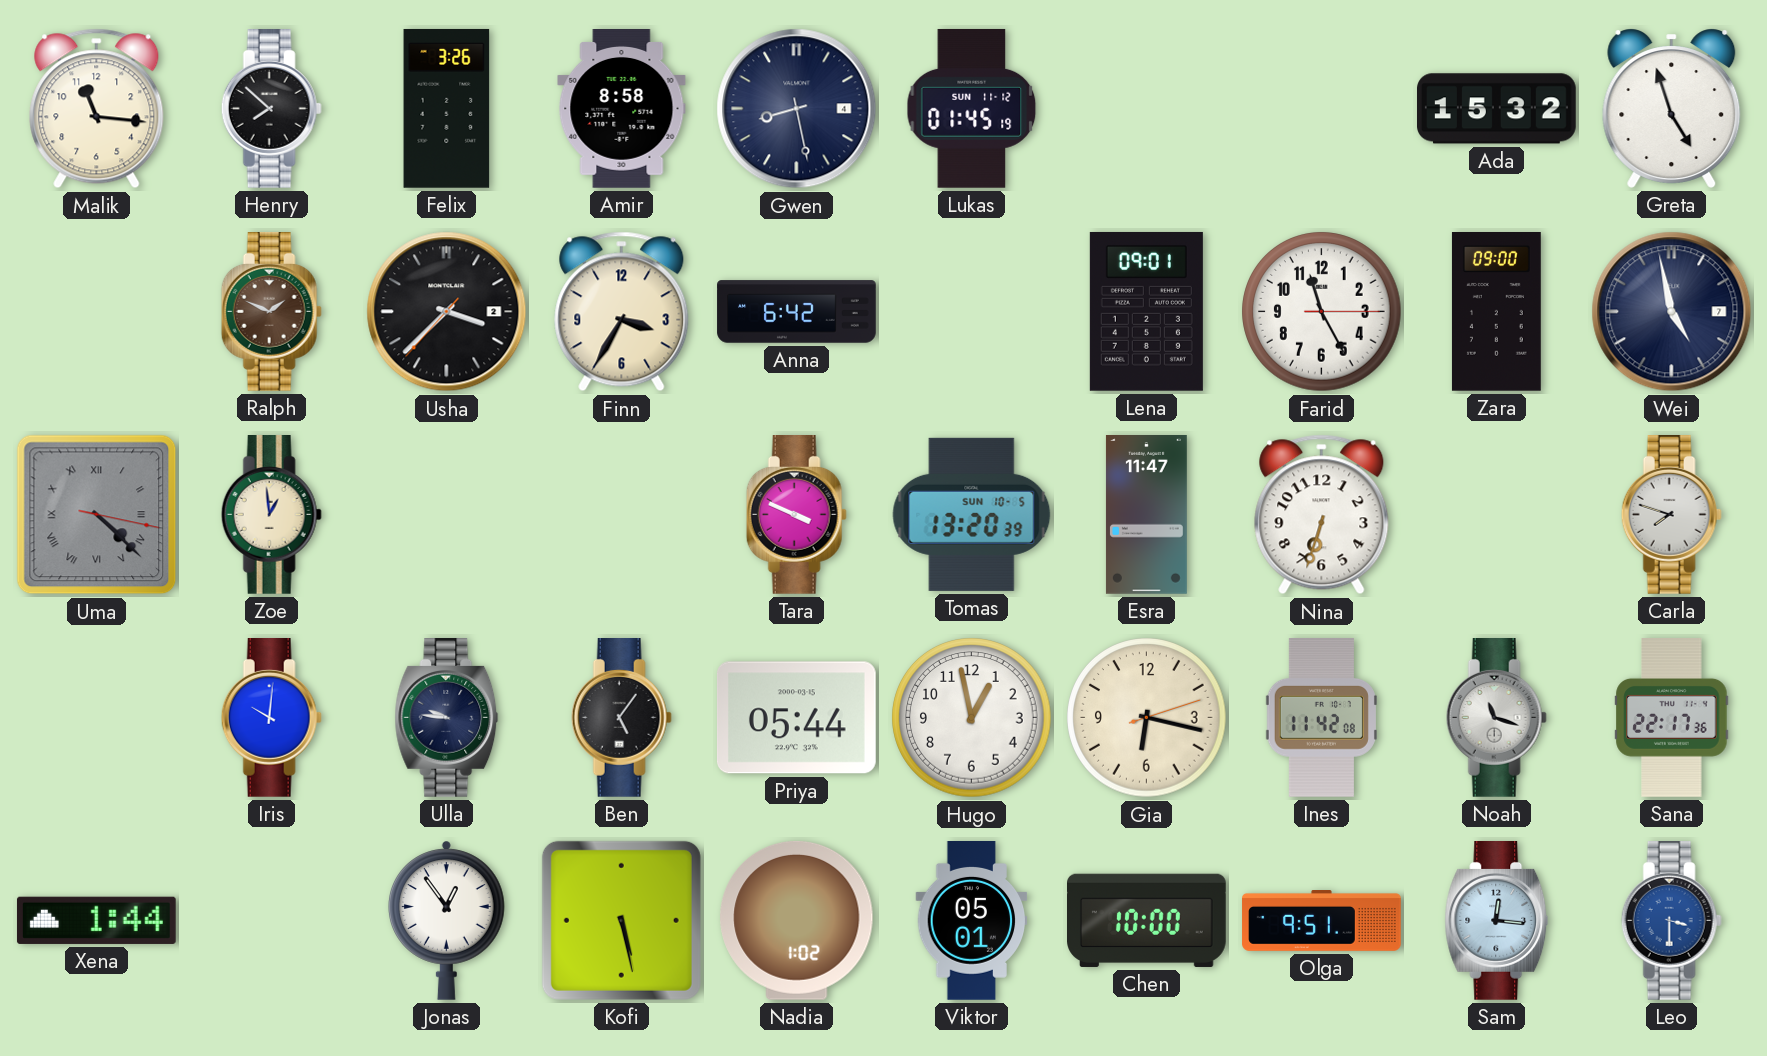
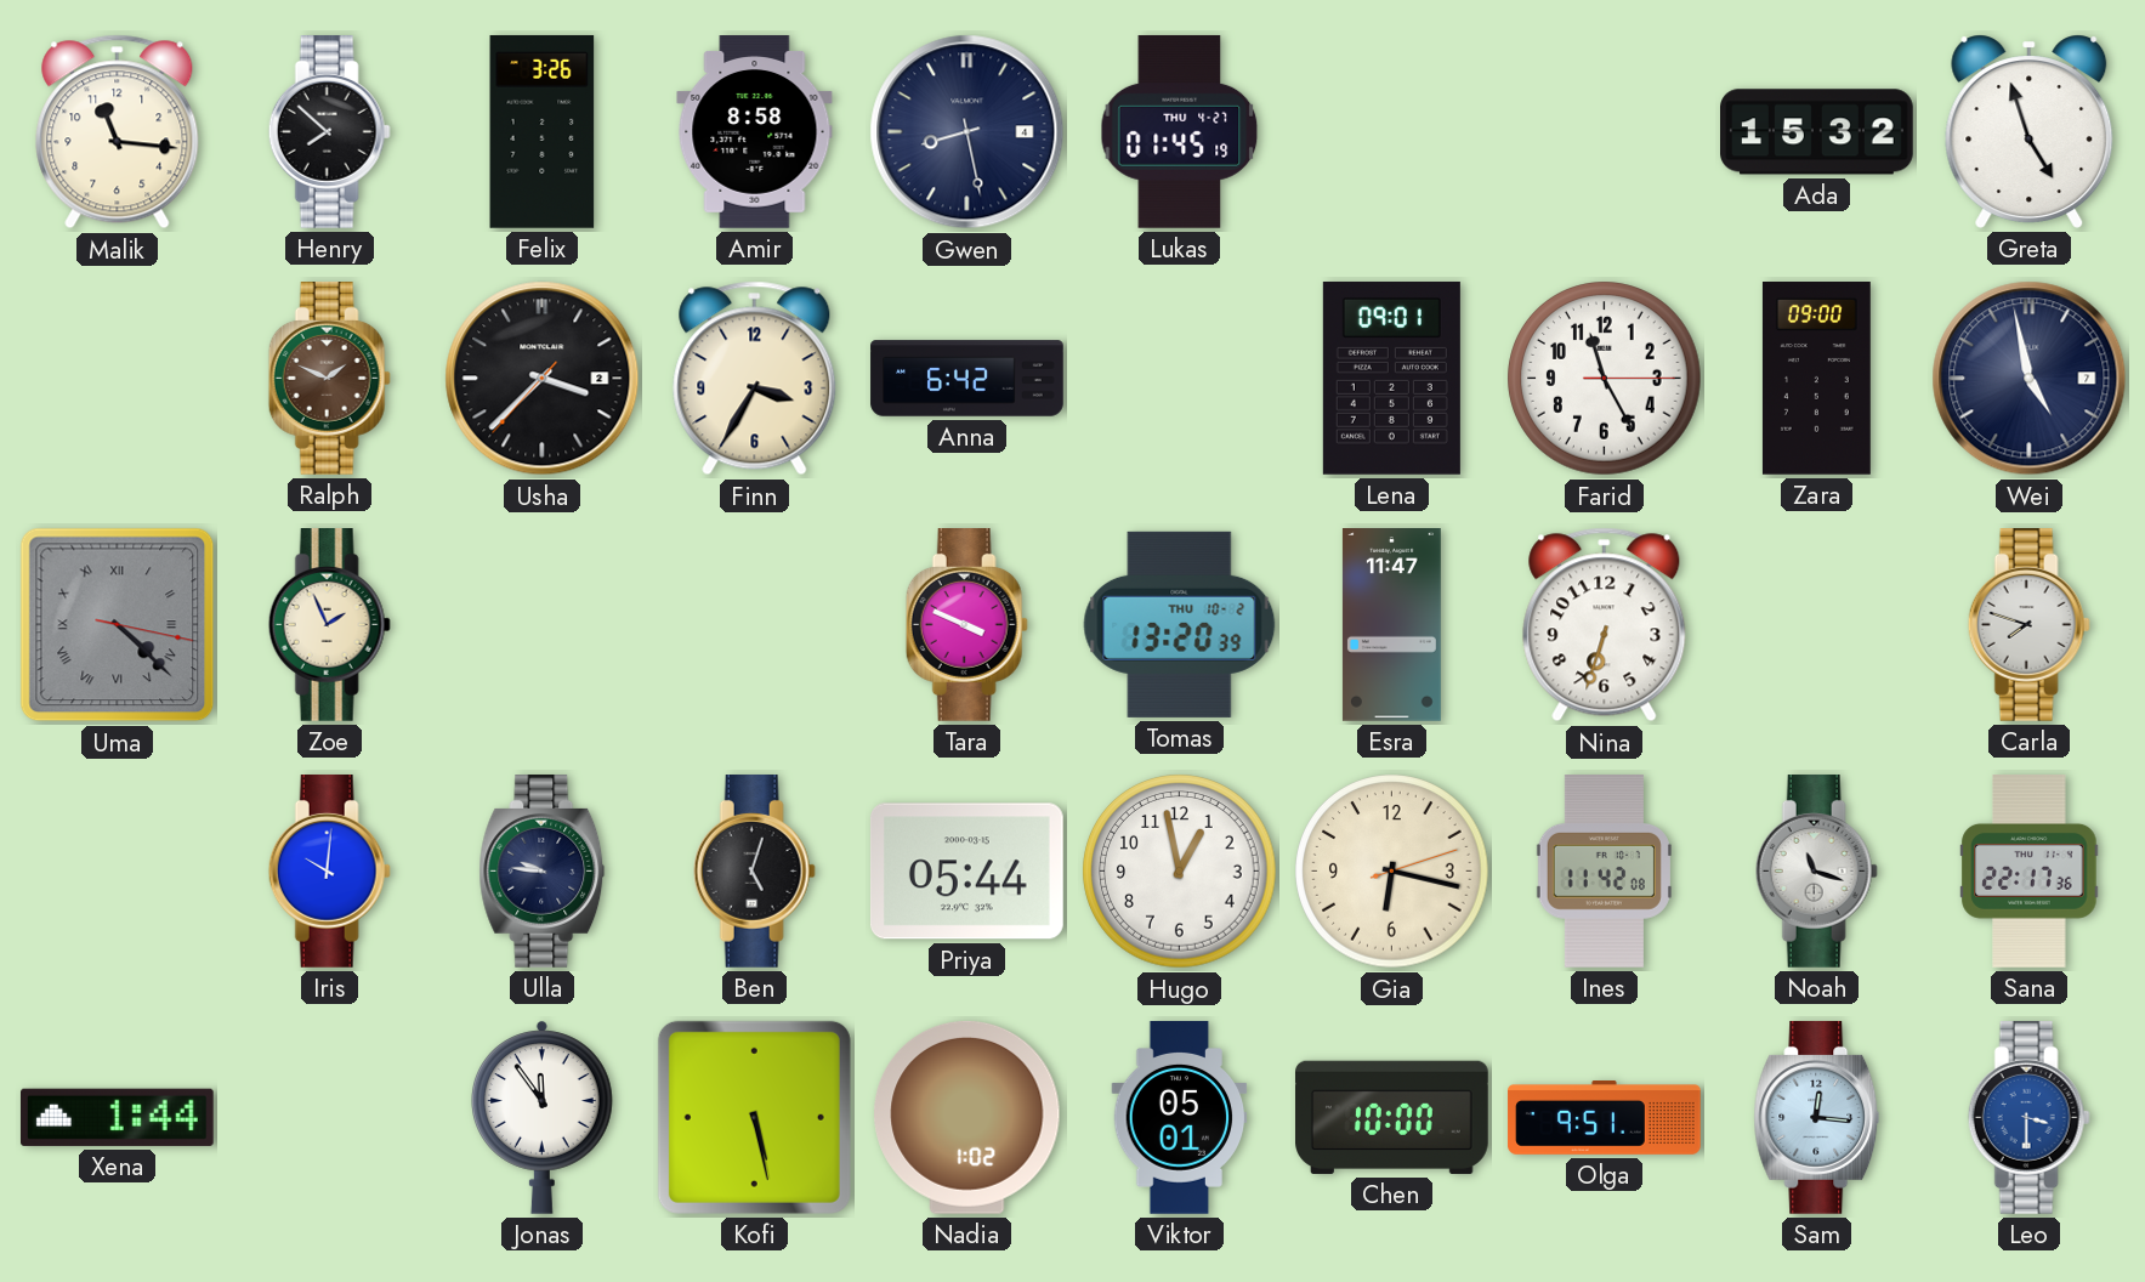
Lukas date: SUN 11-12 -> THU 4-27
Zoe: 12:59 -> 1:56
Tomas date: SUN 10-5 -> THU 10-2
Ben: 5:06 -> 5:03
Jonas: 12:54 -> 11:54
